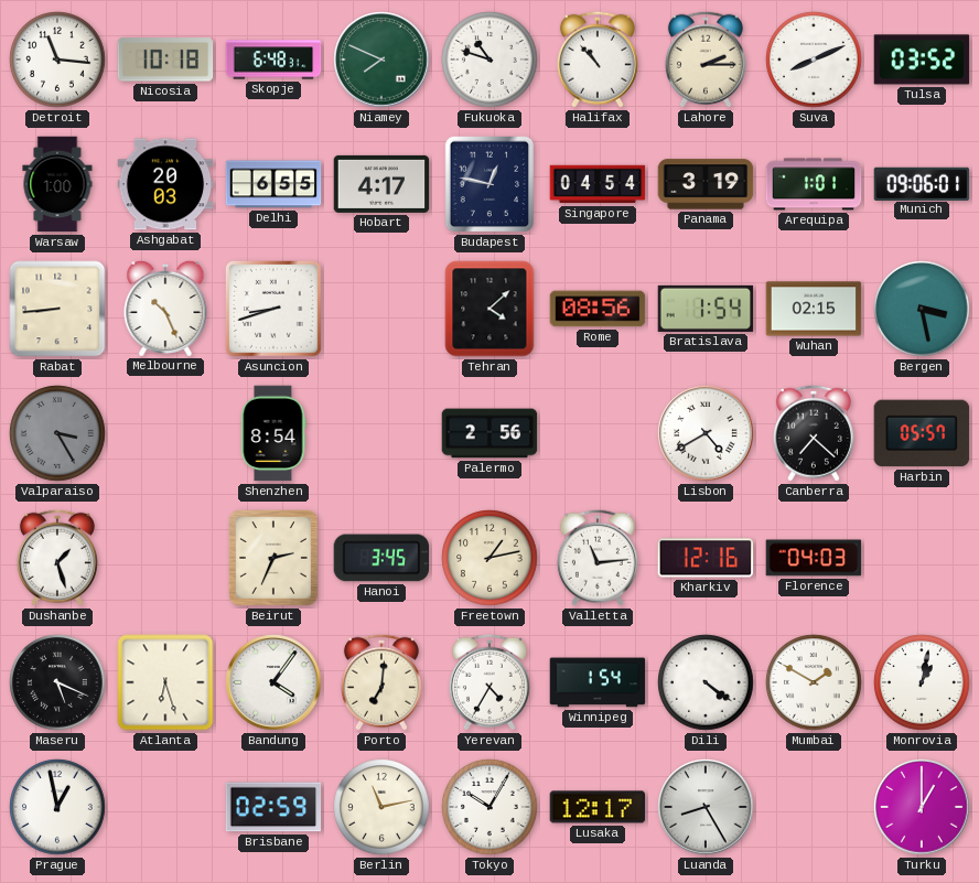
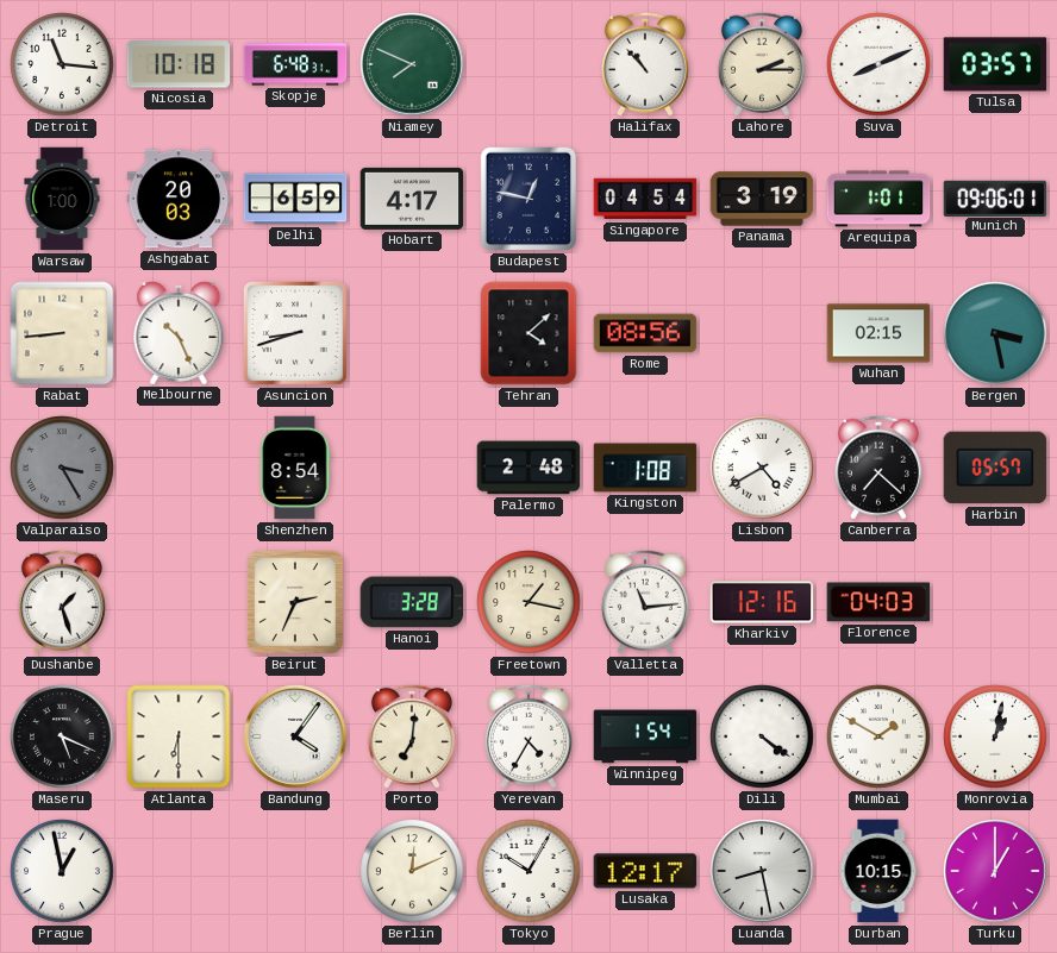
Fukuoka: 10:48 -> none
Tulsa: 03:52 -> 03:57
Delhi: 6:55 -> 6:59
Bratislava: 1:54 -> none
Palermo: 2:56 -> 2:48
Kingston: none -> 1:08
Hanoi: 3:45 -> 3:28
Freetown: 1:13 -> 1:17
Atlanta: 6:27 -> 6:30
Brisbane: 02:59 -> none
Berlin: 11:13 -> 12:11
Luanda: 8:25 -> 8:28
Durban: none -> 10:15
